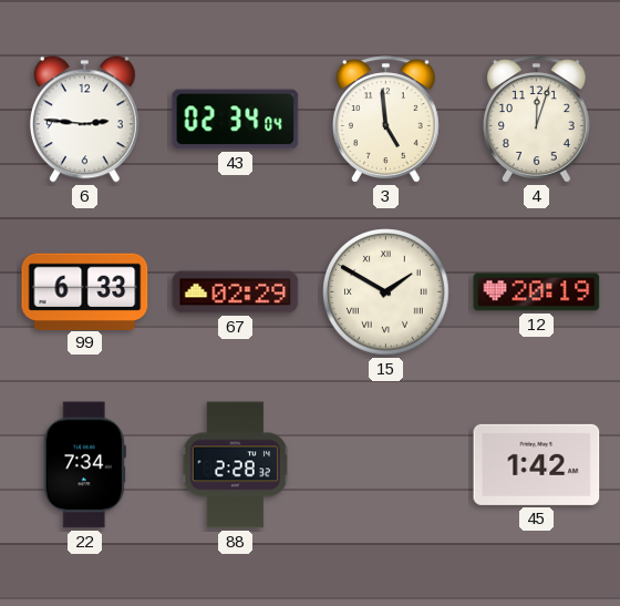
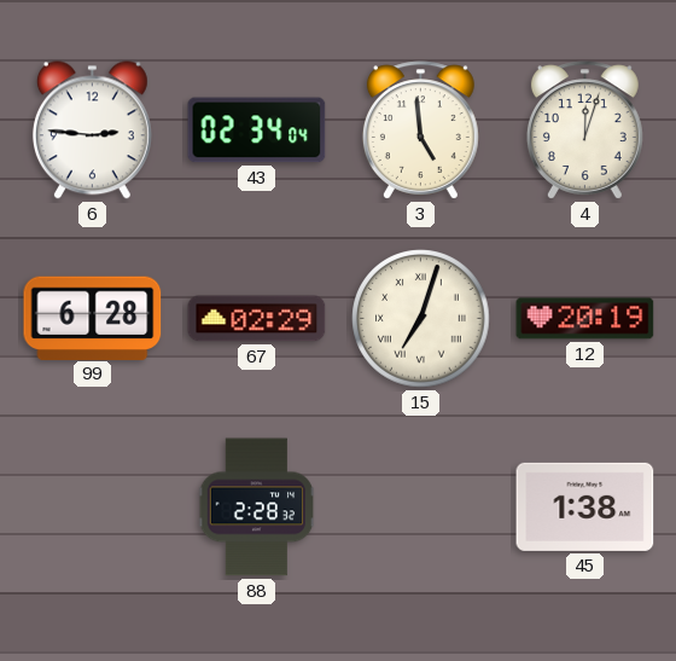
99: 6:33 -> 6:28
15: 1:50 -> 7:03
22: 7:34 -> none
45: 1:42 -> 1:38
